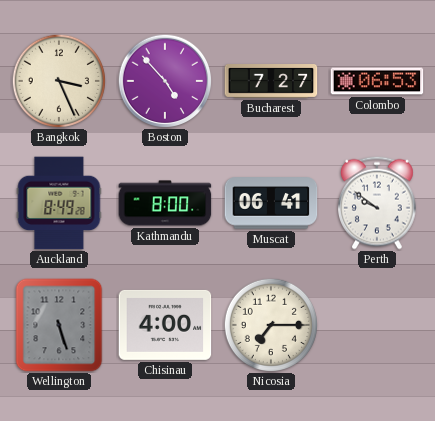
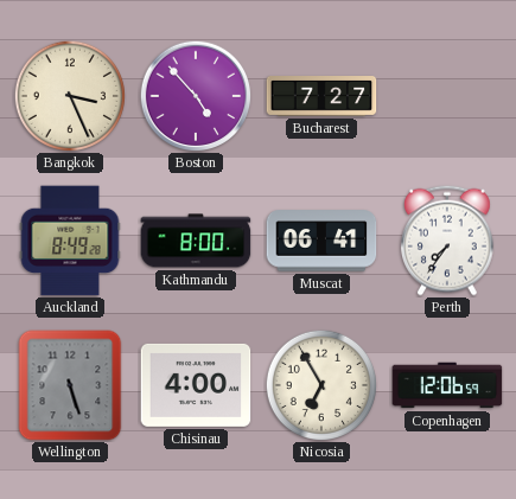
Colombo: 06:53 -> none
Perth: 9:51 -> 7:36
Nicosia: 7:15 -> 6:55
Copenhagen: none -> 12:06
